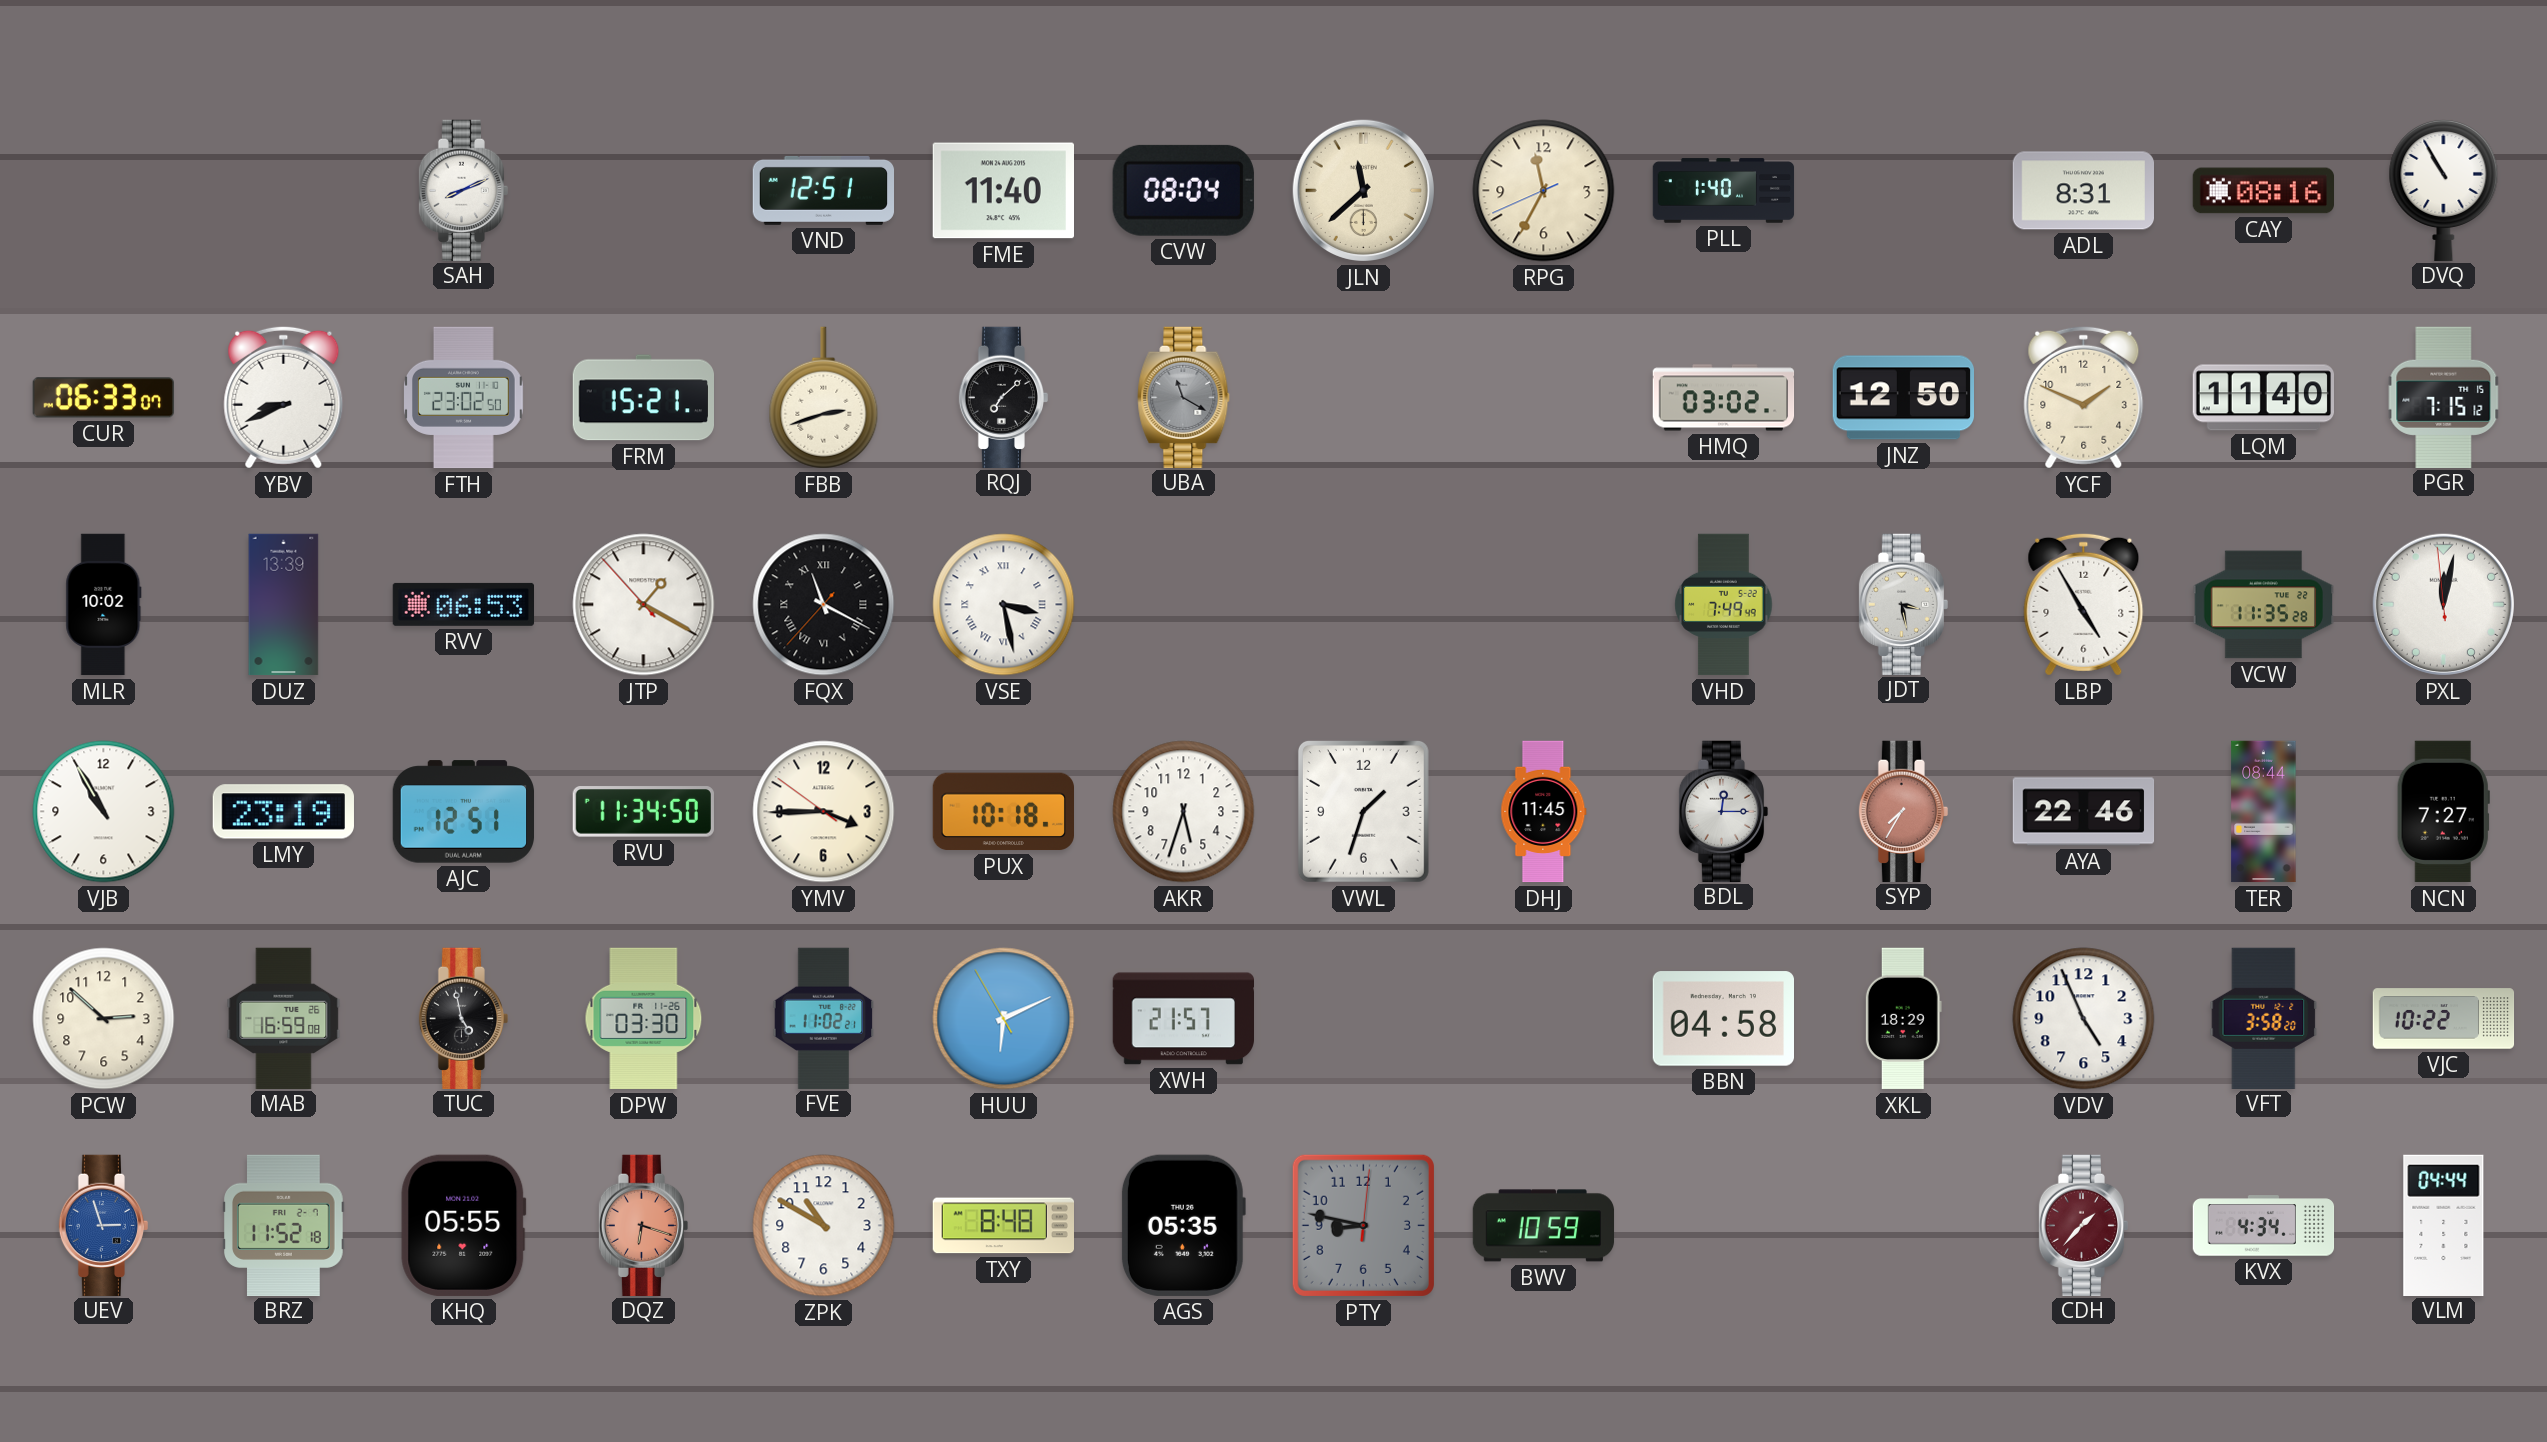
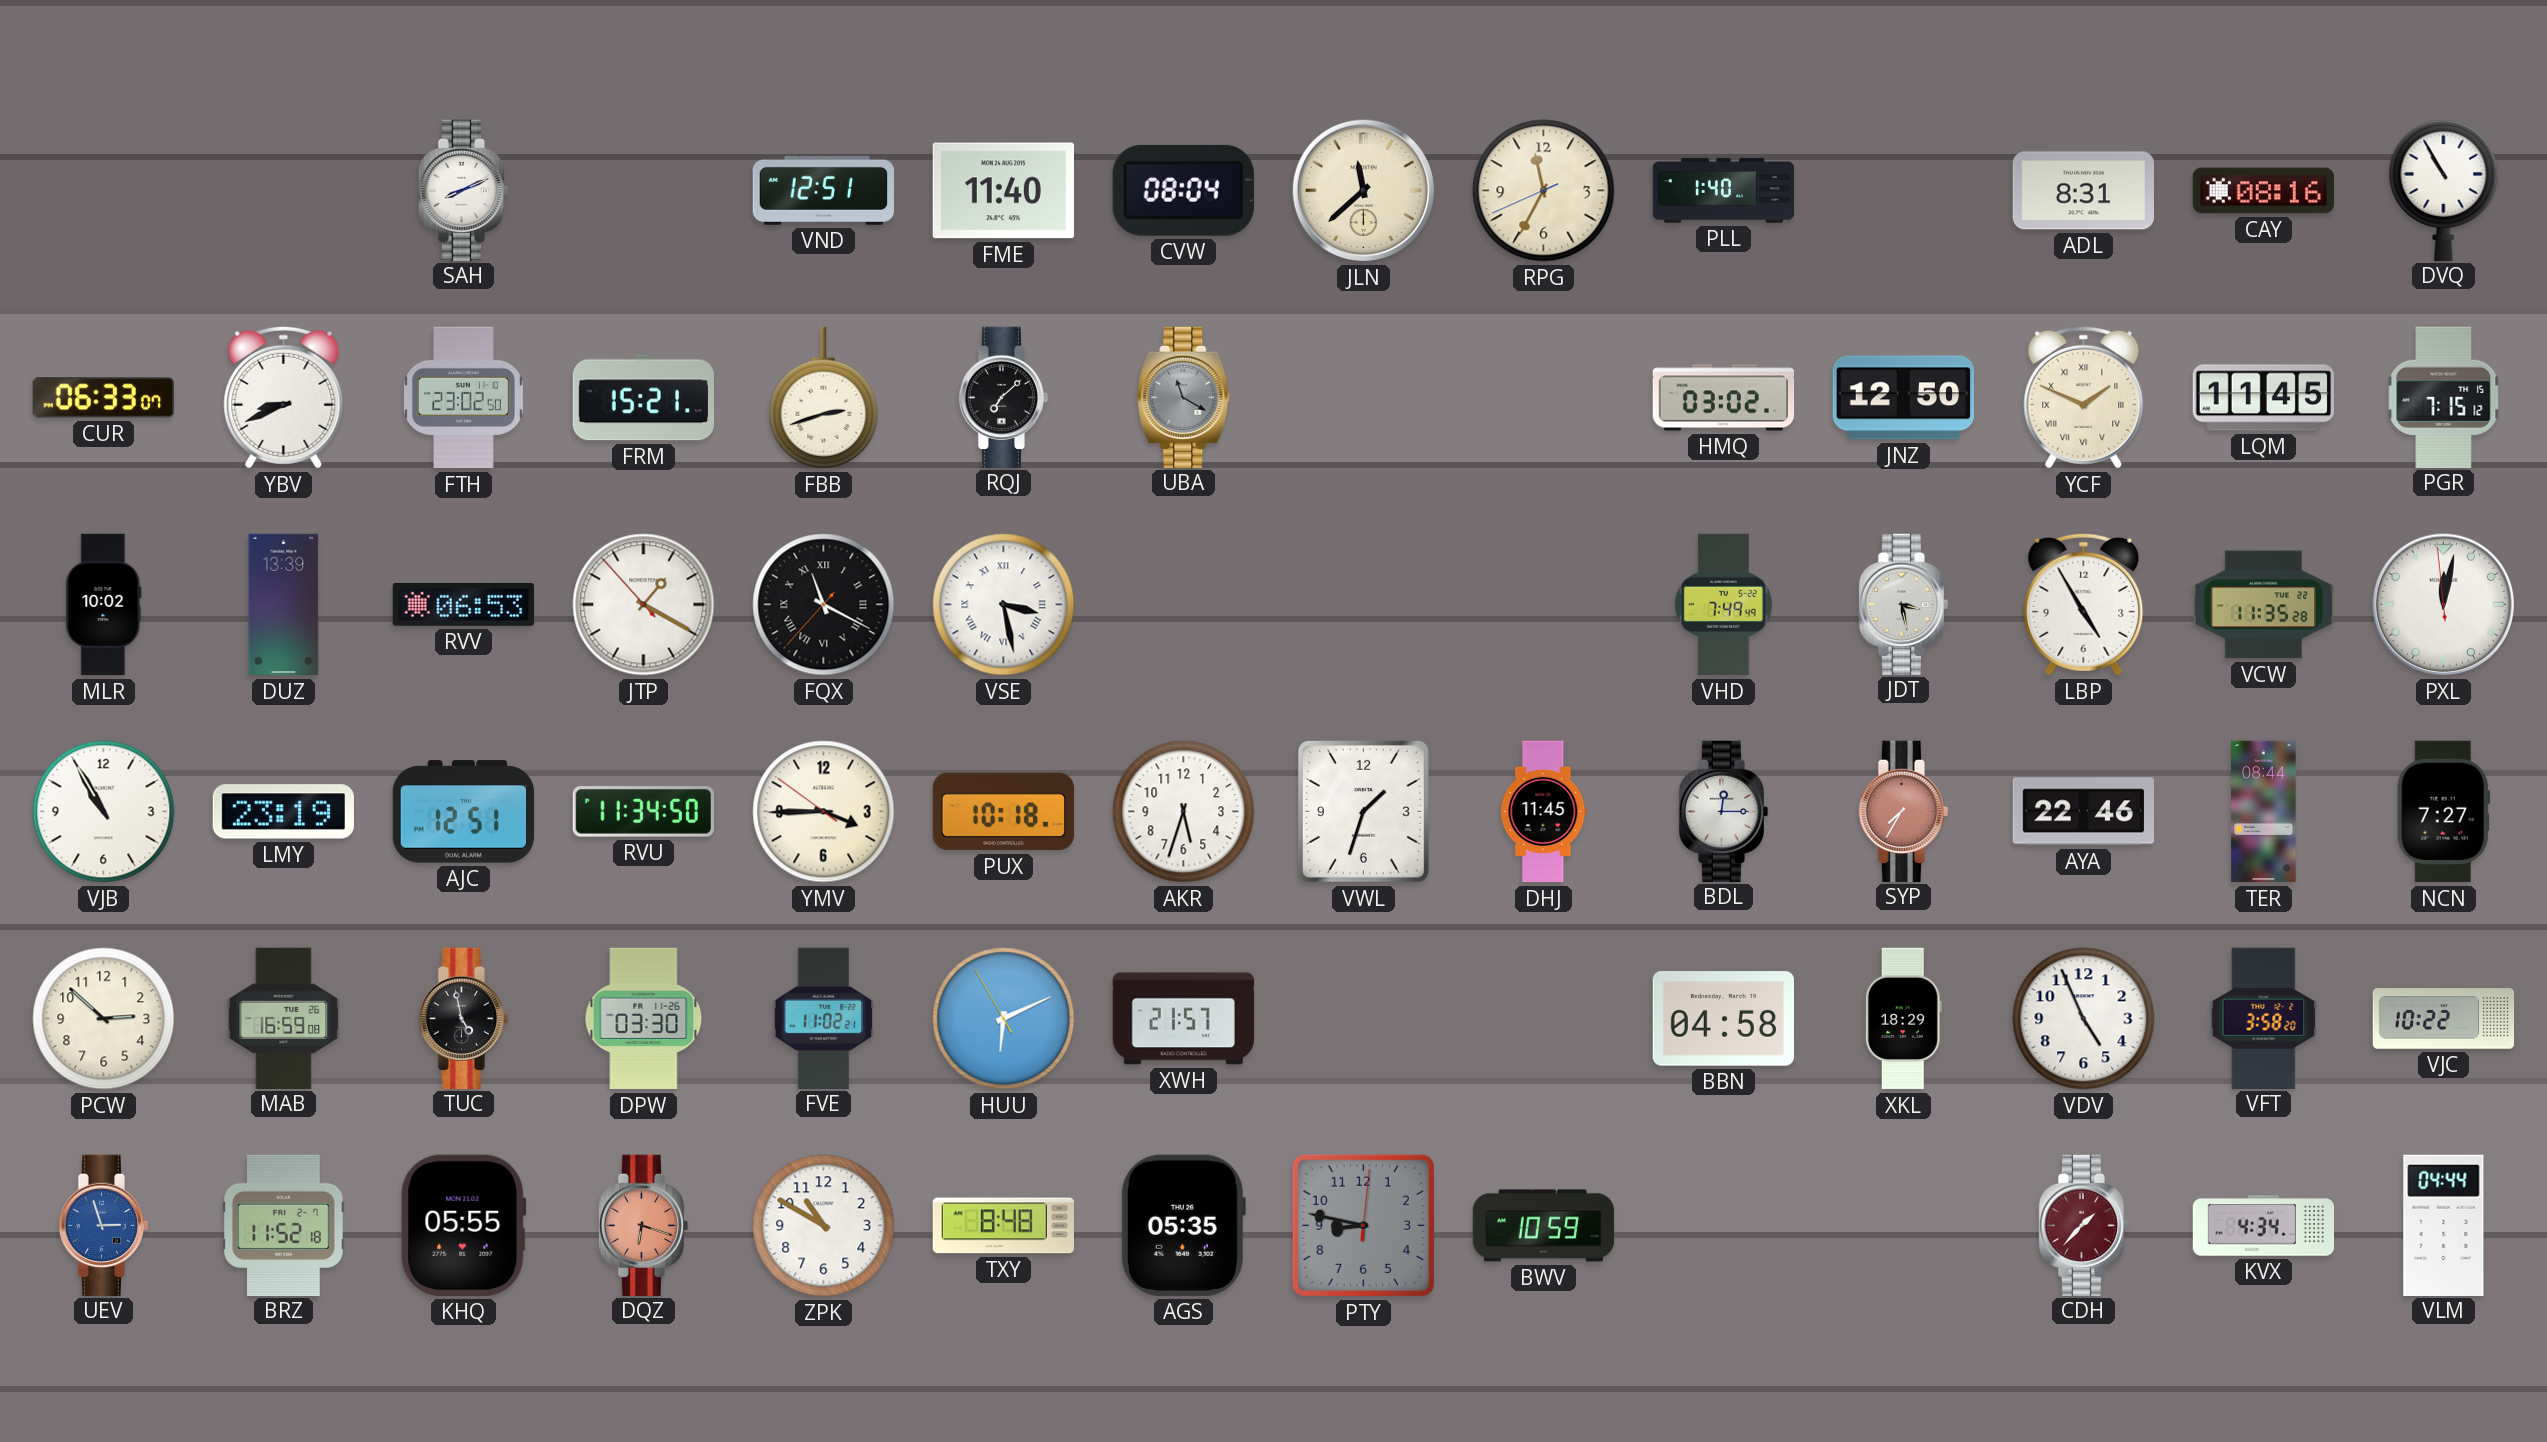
YCF numerals: Arabic -> Roman
LQM: 11:40 -> 11:45
